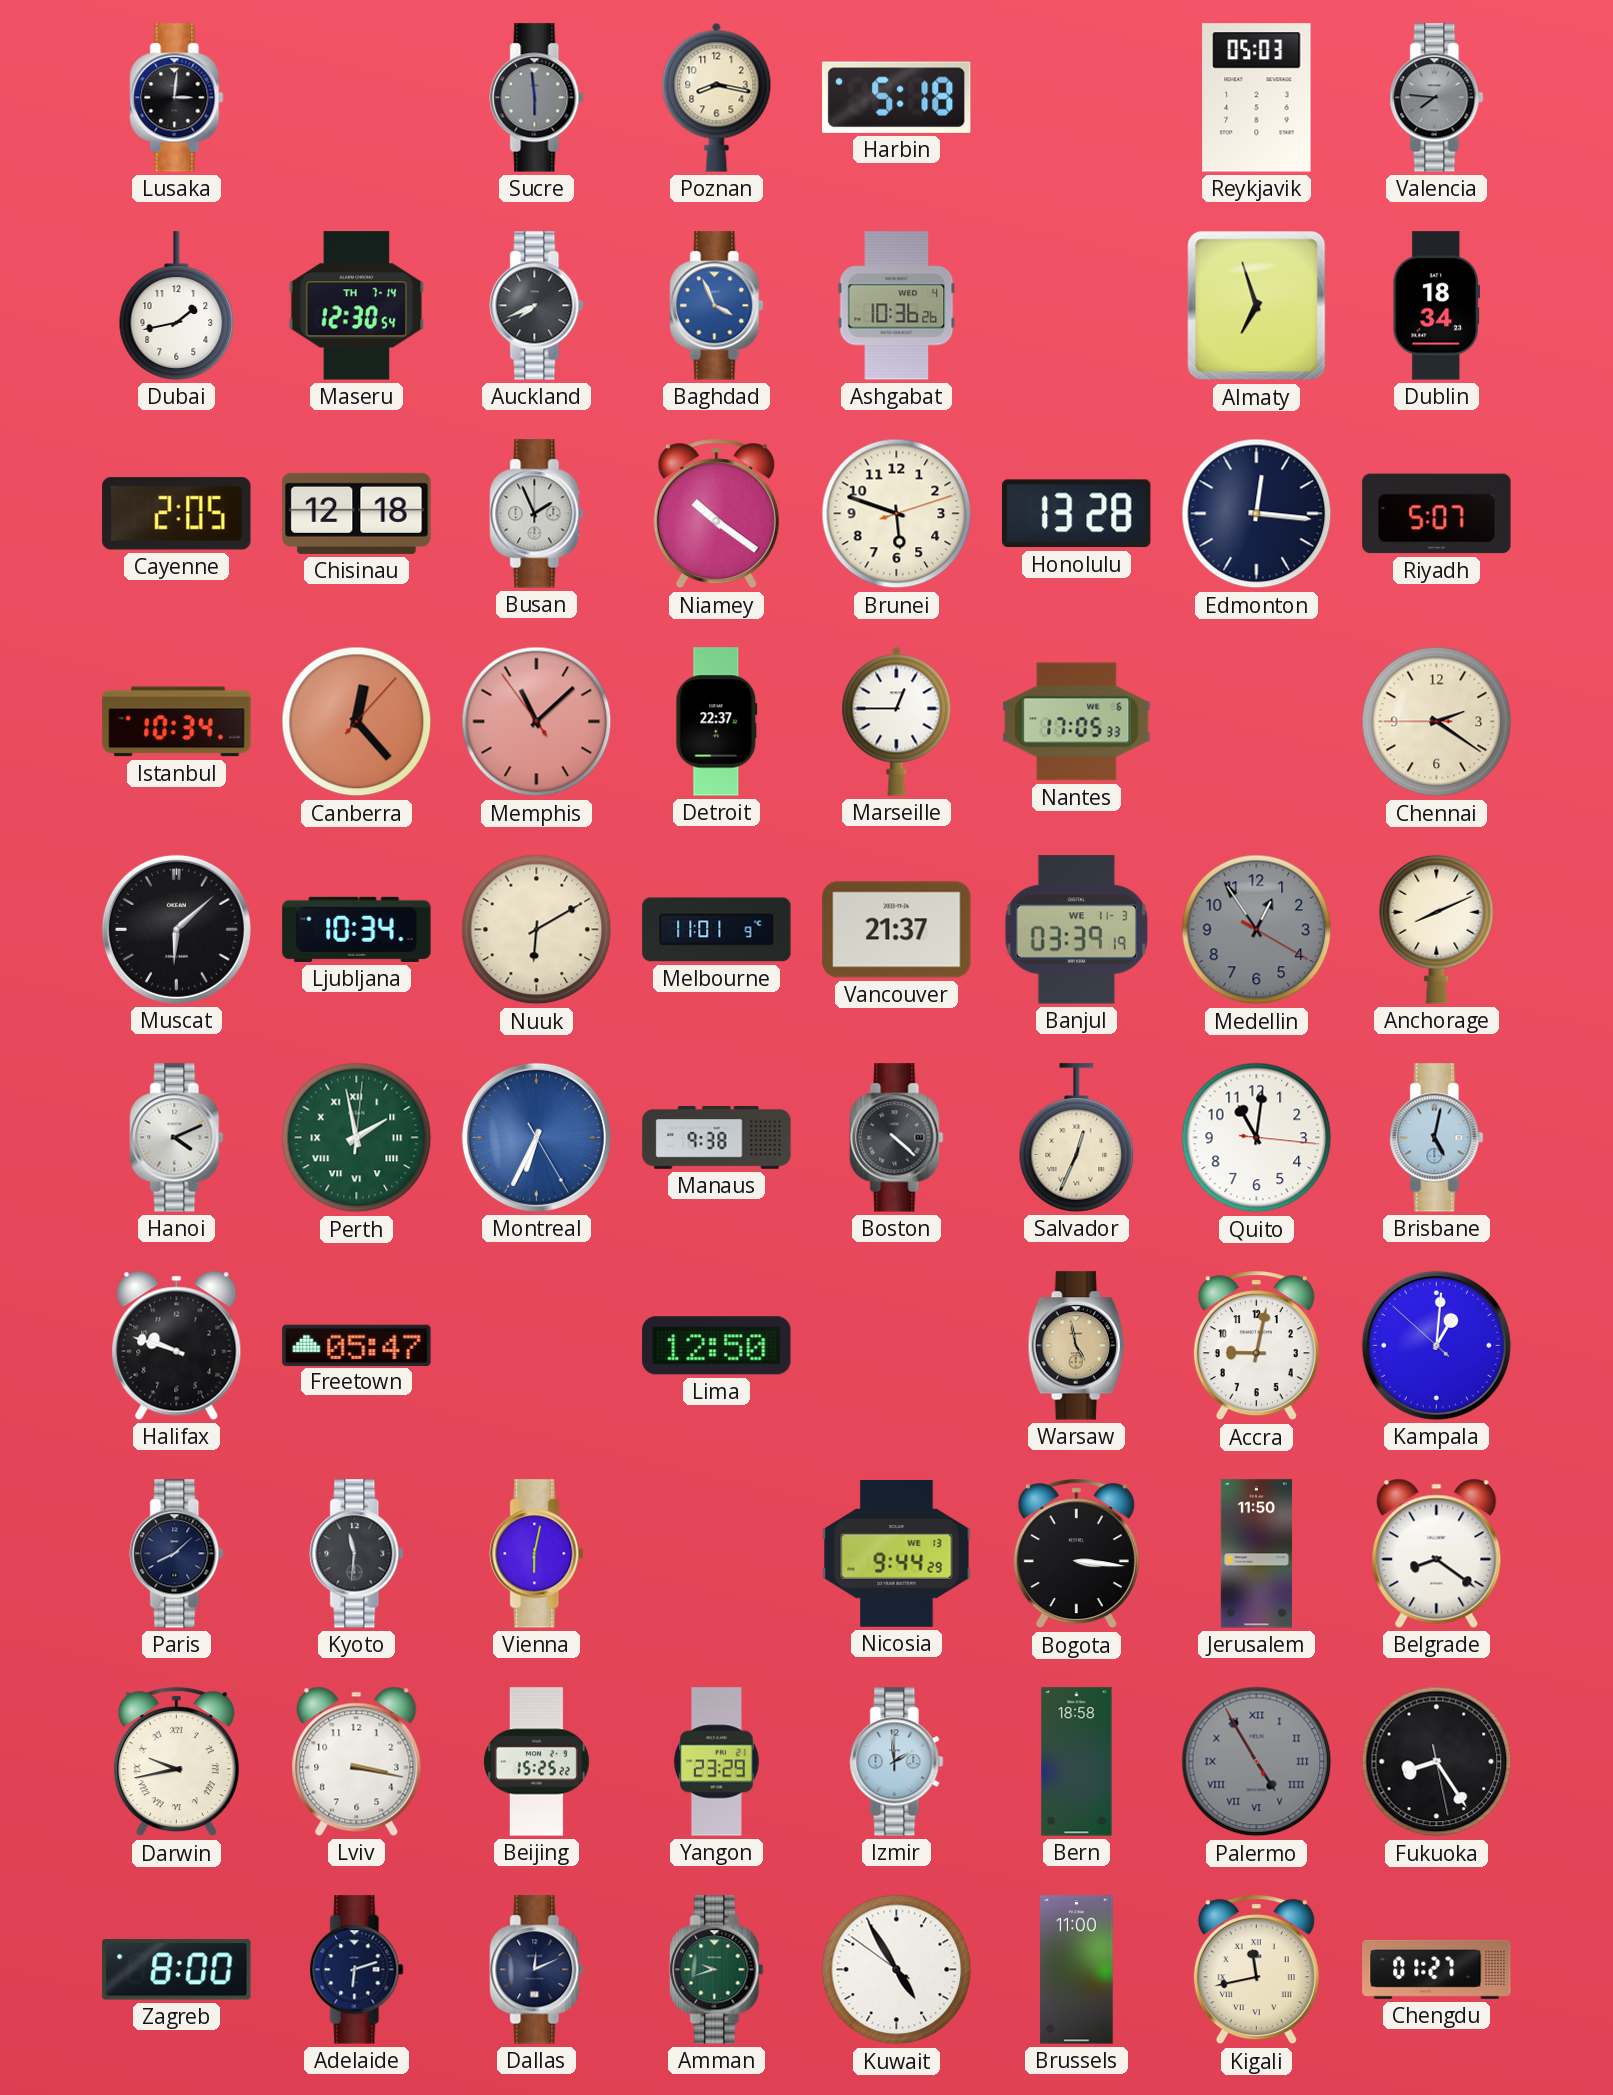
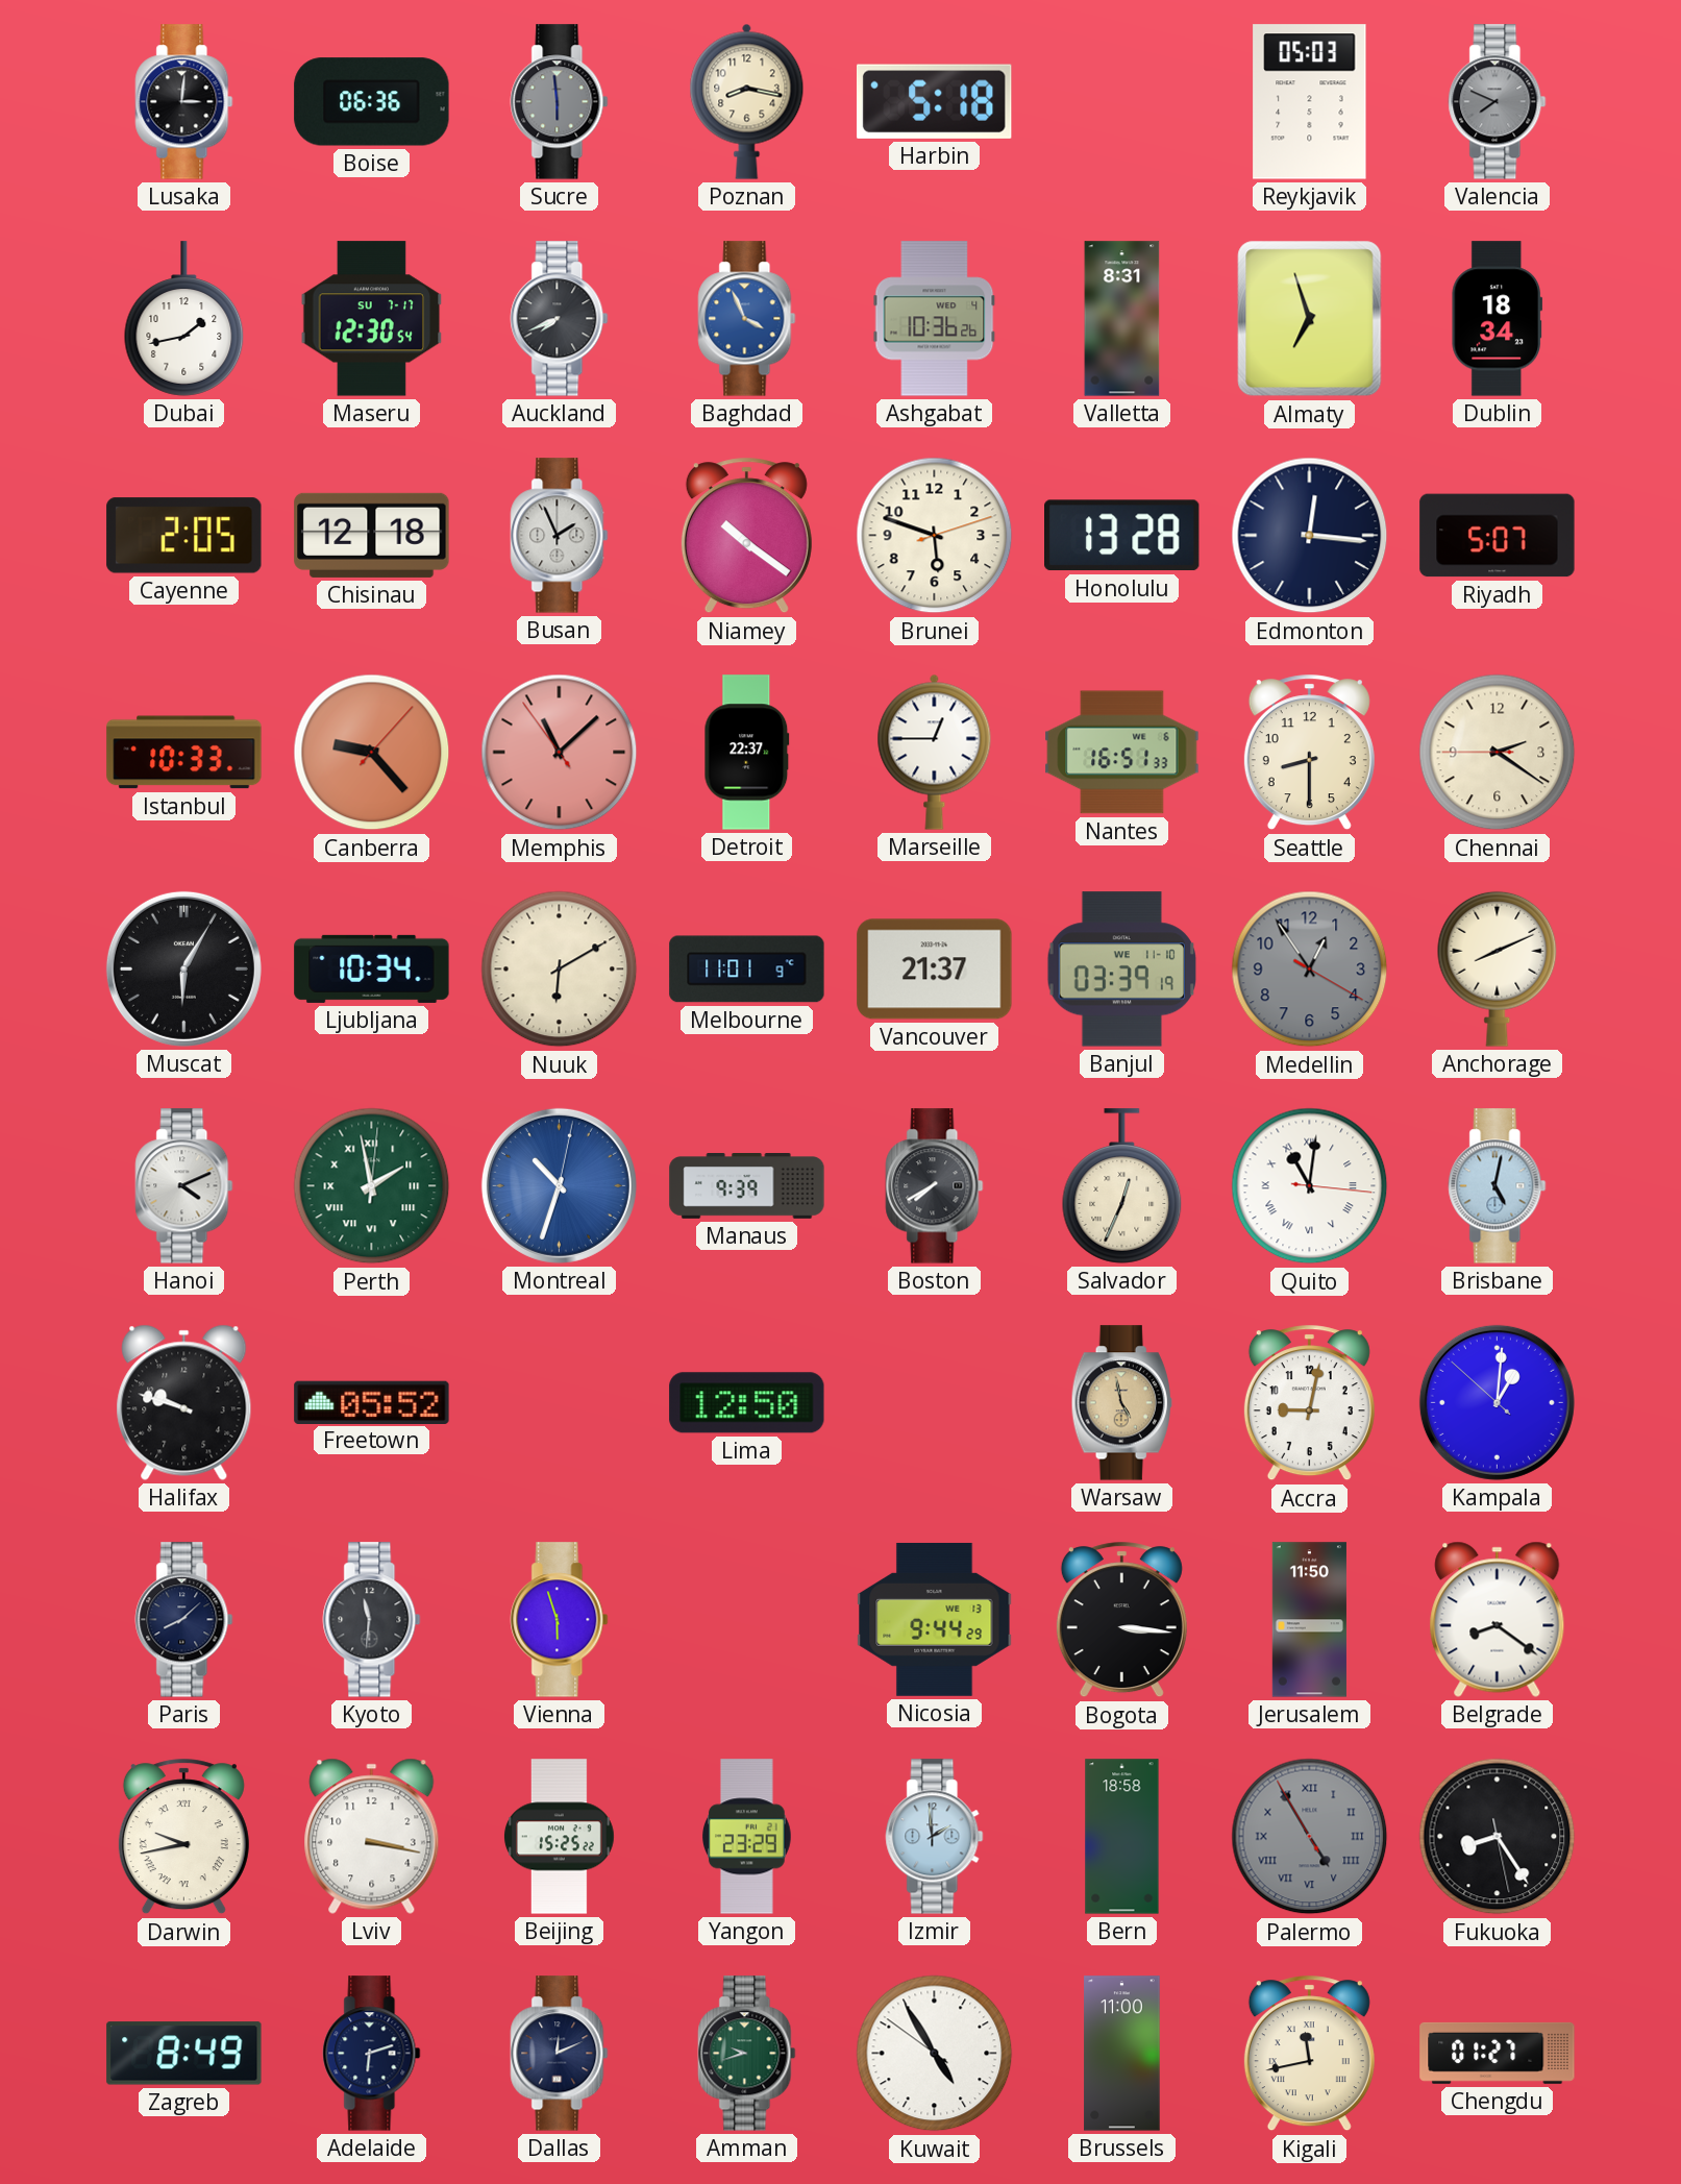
Boise: none -> 06:36
Valencia: 7:46 -> 7:49
Maseru date: TH 7-14 -> SU 7-17
Valletta: none -> 8:31
Istanbul: 10:34 -> 10:33
Canberra: 12:23 -> 9:23
Nantes: 17:05 -> 16:51
Seattle: none -> 8:30
Muscat: 6:08 -> 6:05
Banjul date: WE 11-3 -> WE 11-10
Montreal: 6:34 -> 10:33
Manaus: 9:38 -> 9:39
Boston: 4:22 -> 7:40
Quito numerals: Arabic -> Roman
Freetown: 05:47 -> 05:52
Vienna: 6:02 -> 5:57
Zagreb: 8:00 -> 8:49
